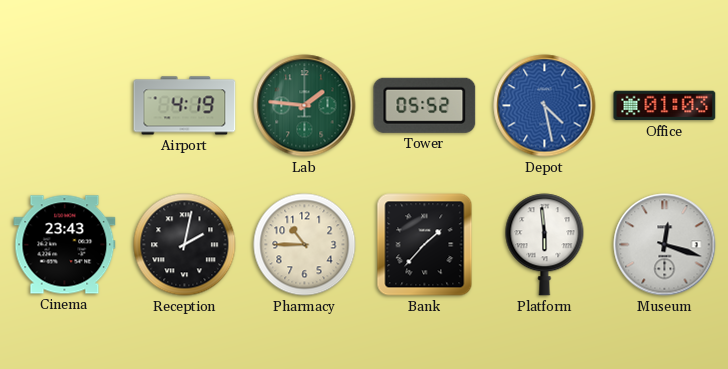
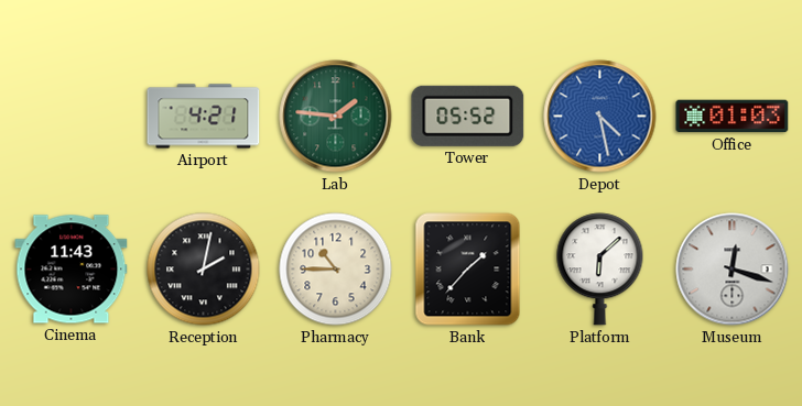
Airport: 4:19 -> 4:21
Cinema: 23:43 -> 11:43
Platform: 5:59 -> 6:08
